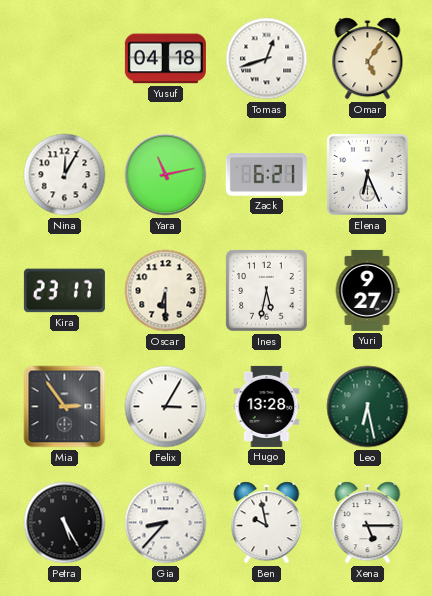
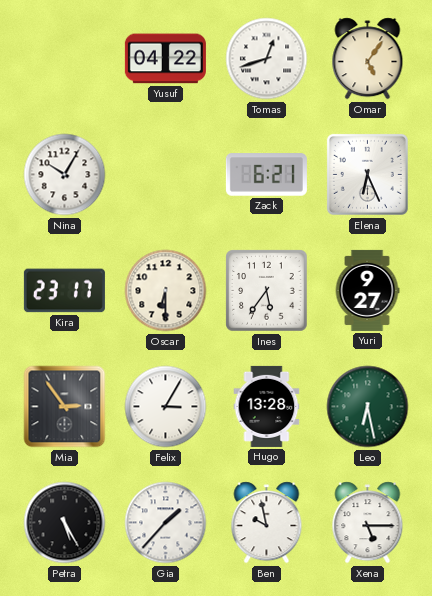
Yusuf: 04:18 -> 04:22
Nina: 12:05 -> 10:05
Yara: 11:13 -> none
Ines: 5:32 -> 5:36
Gia: 8:37 -> 1:37
